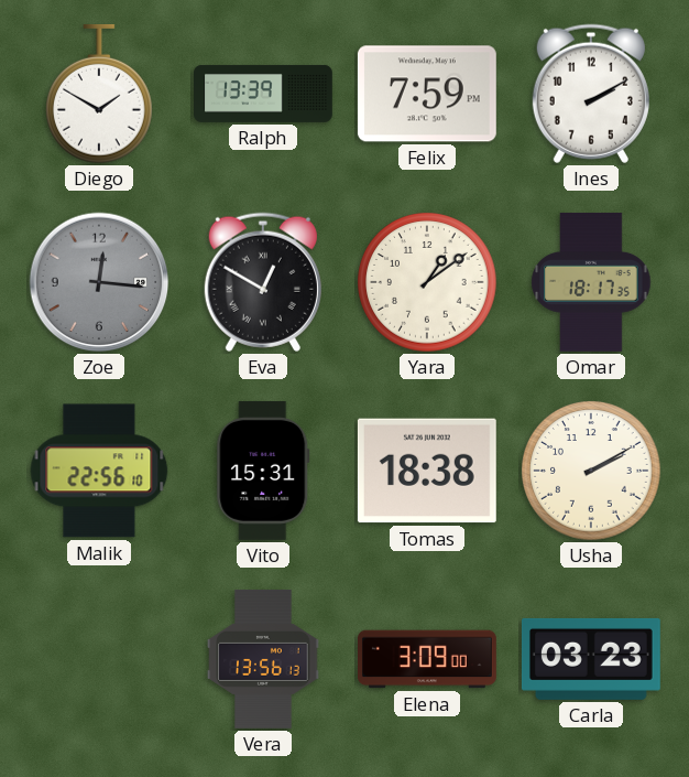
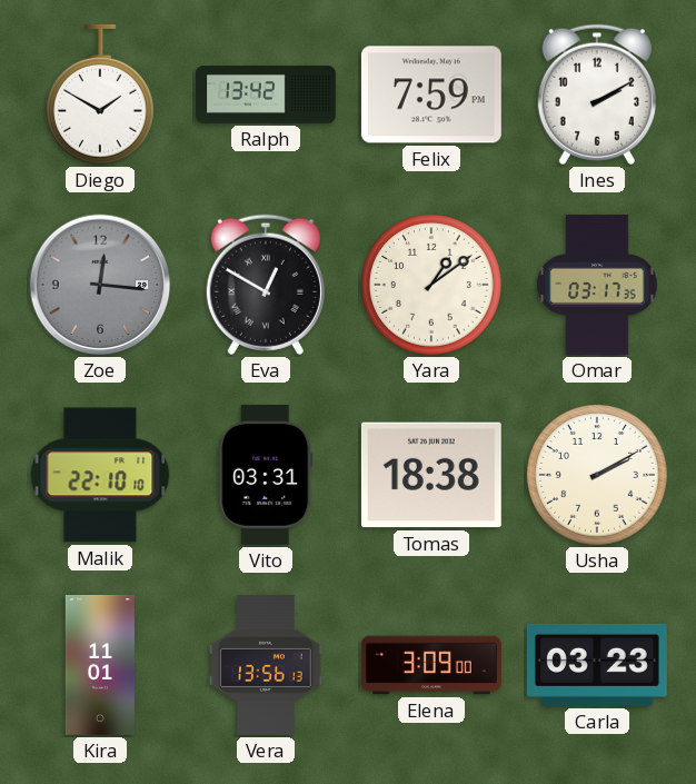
Ralph: 13:39 -> 13:42
Omar: 18:17 -> 03:17
Malik: 22:56 -> 22:10
Vito: 15:31 -> 03:31
Kira: none -> 11:01
